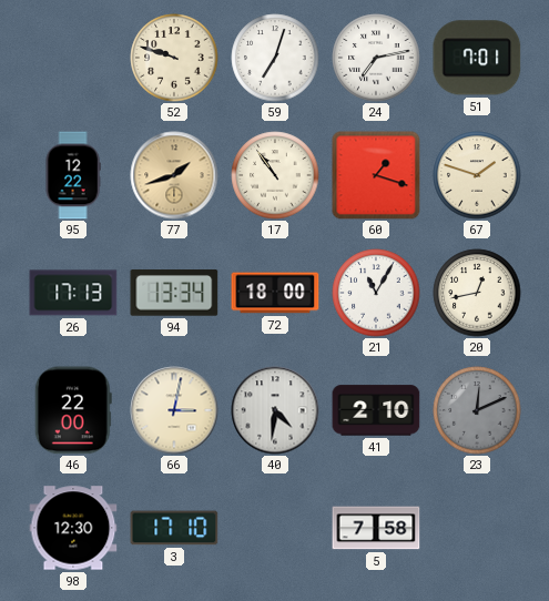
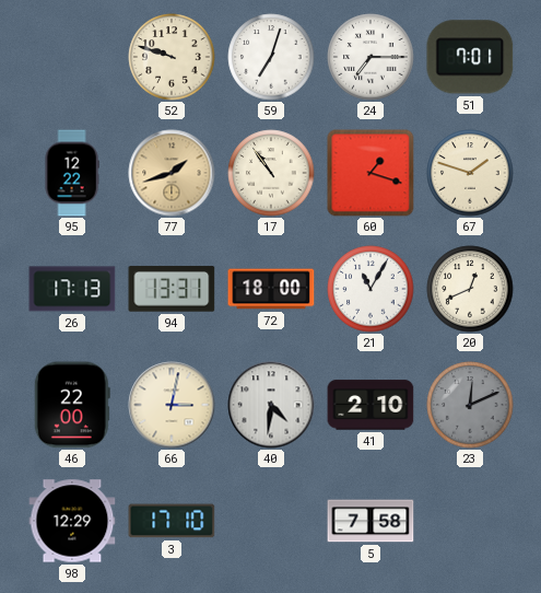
24: 7:13 -> 7:15
94: 13:34 -> 13:31
20: 12:43 -> 12:41
98: 12:30 -> 12:29
